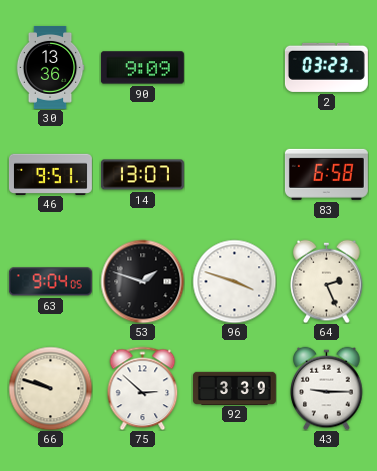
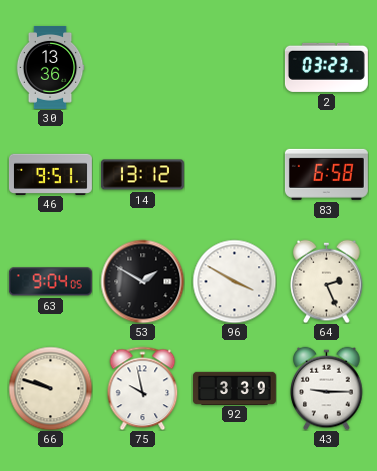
90: 9:09 -> none
14: 13:07 -> 13:12
53: 1:48 -> 1:50
96: 3:48 -> 3:50
75: 2:52 -> 9:58
